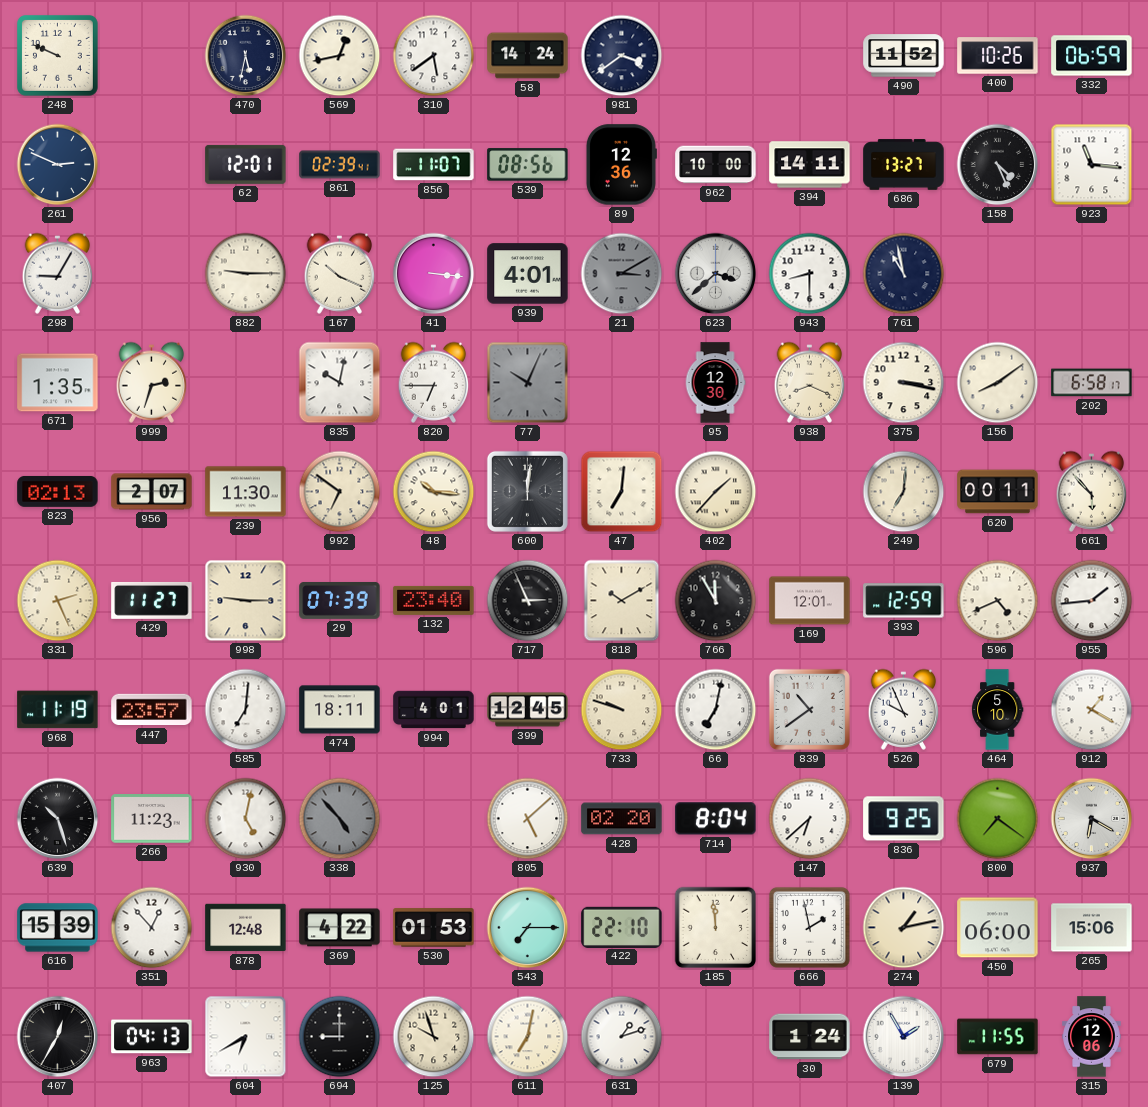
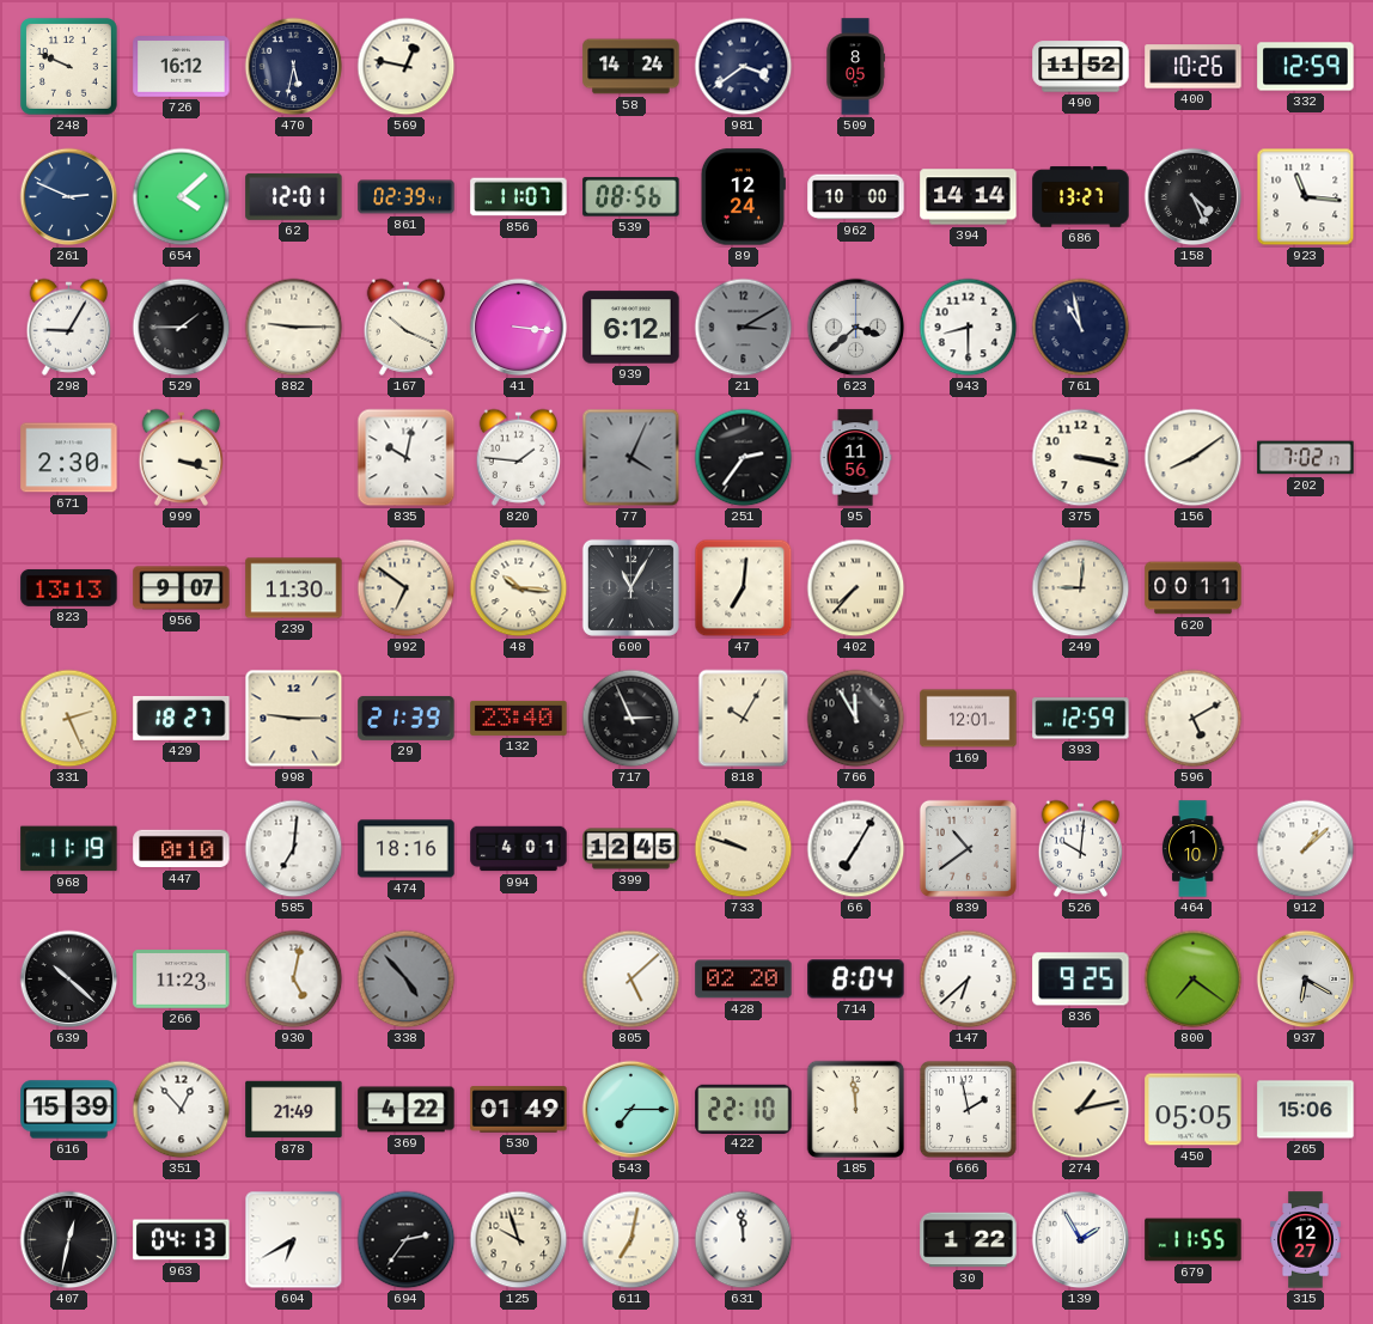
726: none -> 16:12
569: 12:43 -> 12:47
310: 5:39 -> none
509: none -> 8:05
332: 06:59 -> 12:59
654: none -> 4:08
89: 12:36 -> 12:24
394: 14:11 -> 14:14
529: none -> 1:45
939: 4:01 -> 6:12
671: 1:35 -> 2:30
999: 2:33 -> 3:18
820: 6:45 -> 1:46
77: 10:04 -> 4:04
251: none -> 2:36
95: 12:30 -> 11:56
938: 8:19 -> none
202: 6:58 -> 7:02
823: 02:13 -> 13:13
956: 2:07 -> 9:07
600: 12:01 -> 11:05
402: 1:37 -> 7:37
249: 7:01 -> 9:01
661: 5:53 -> none
429: 11:27 -> 18:27
29: 07:39 -> 21:39
818: 10:10 -> 10:05
596: 4:41 -> 5:10
955: 1:44 -> none
447: 23:57 -> 0:10
474: 18:11 -> 18:16
66: 7:02 -> 7:05
526: 9:56 -> 10:01
464: 5:10 -> 1:10
912: 1:20 -> 1:08
639: 10:27 -> 10:22
878: 12:48 -> 21:49
530: 01:53 -> 01:49
450: 06:00 -> 05:05
407: 12:35 -> 12:32
694: 9:00 -> 2:36
631: 1:12 -> 11:59
30: 1:24 -> 1:22
315: 12:06 -> 12:27
